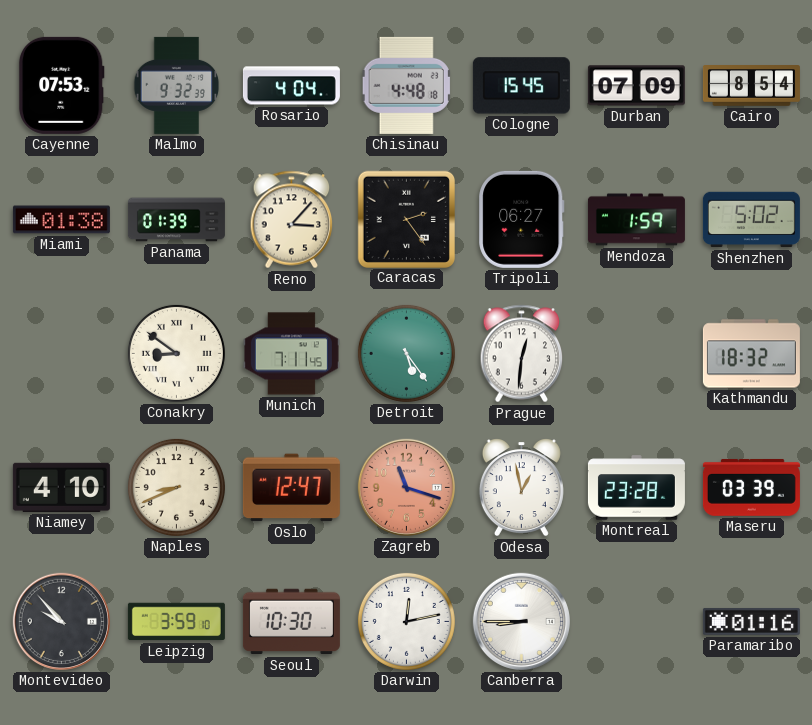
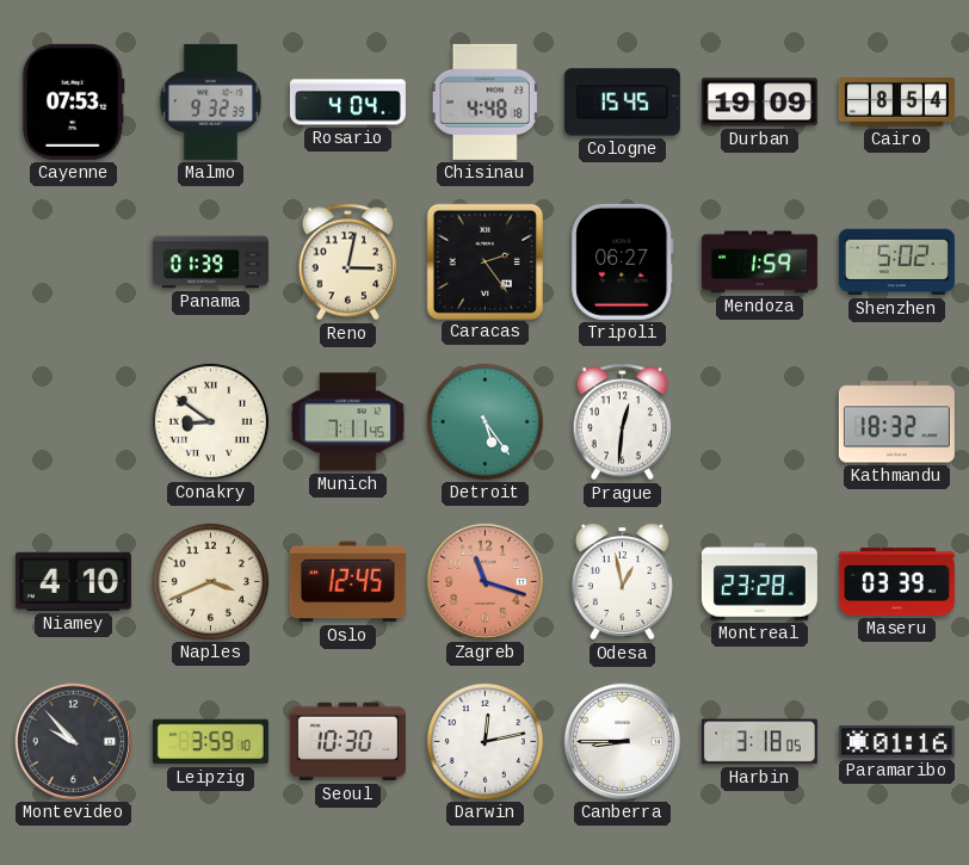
Durban: 07:09 -> 19:09
Miami: 01:38 -> none
Reno: 3:07 -> 3:02
Naples: 8:41 -> 3:41
Oslo: 12:47 -> 12:45
Harbin: none -> 3:18
